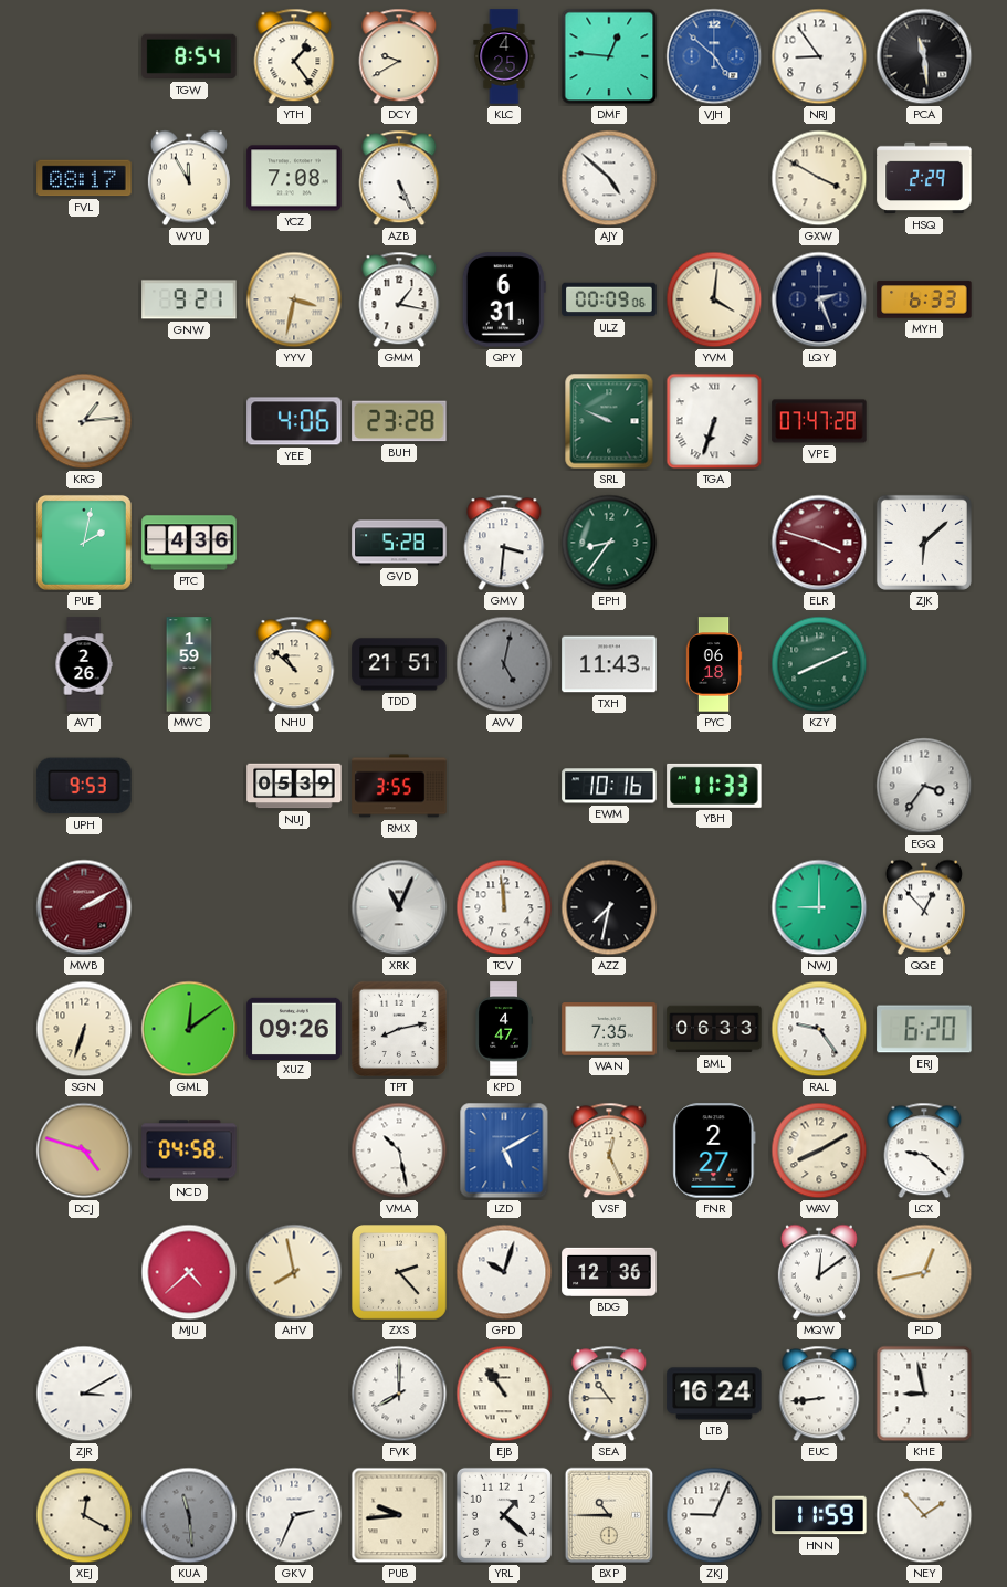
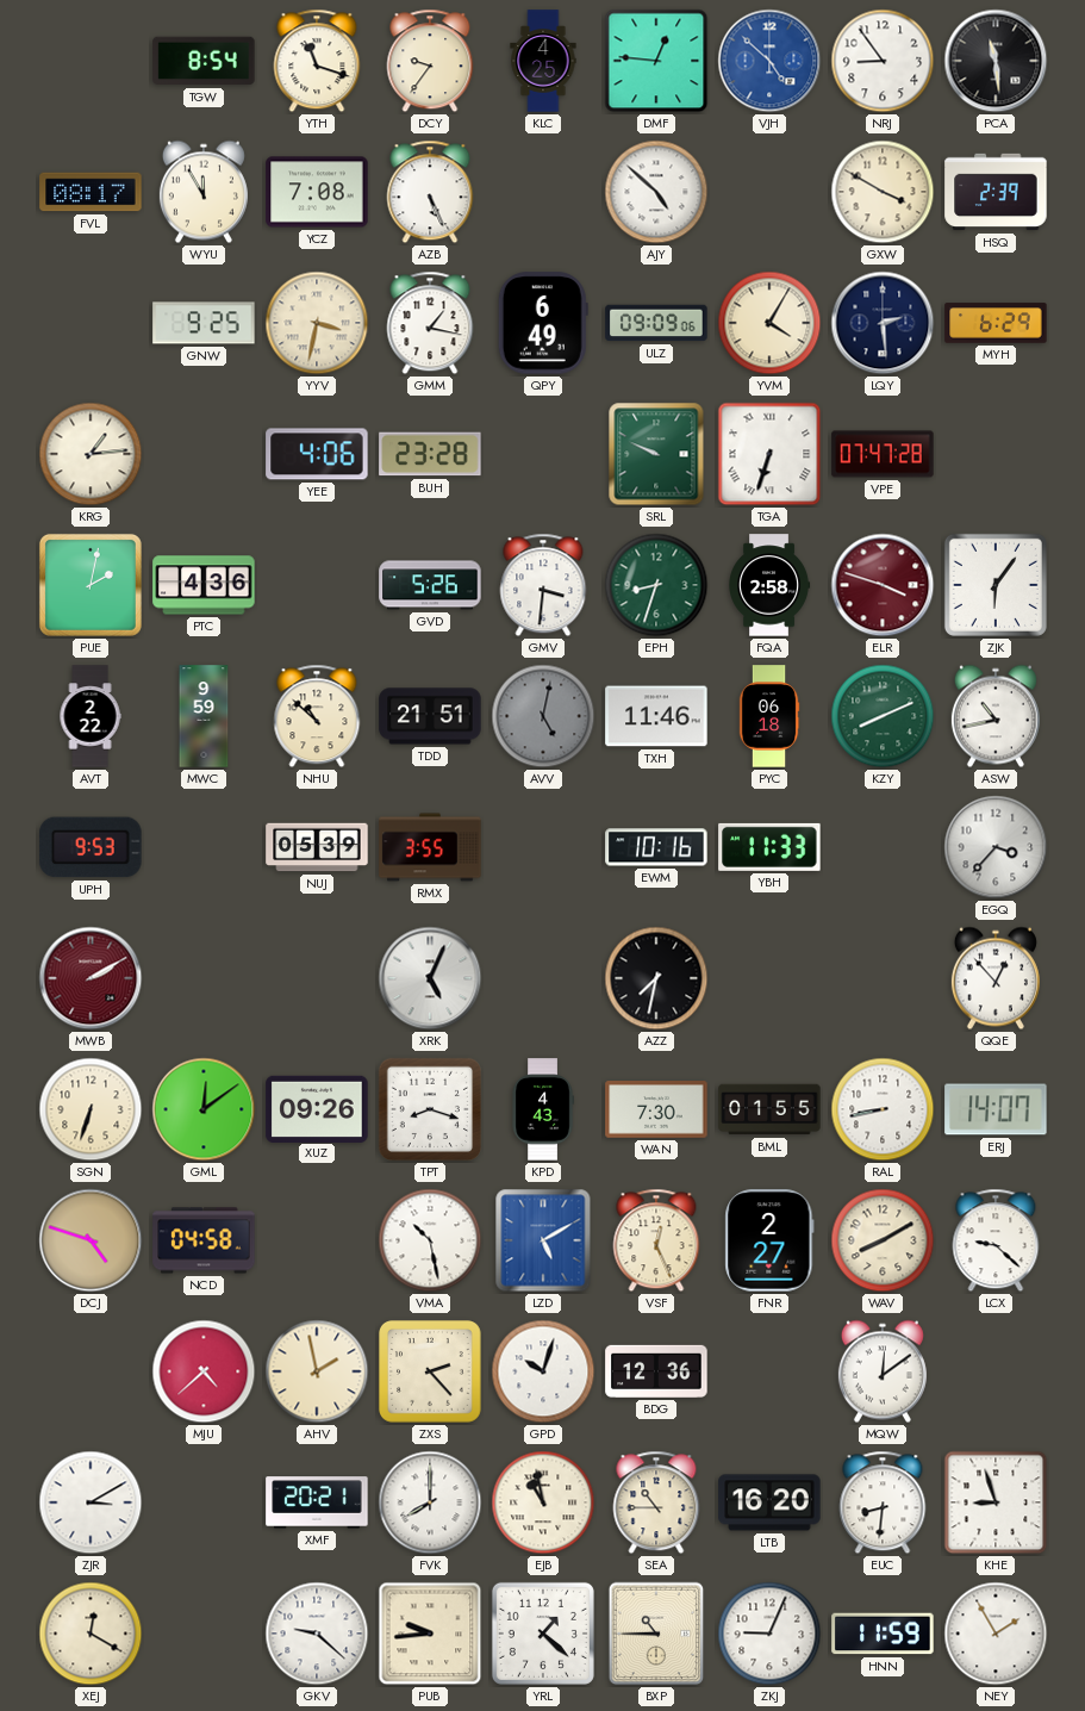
YTH: 1:24 -> 11:18
DCY: 9:40 -> 9:36
HSQ: 2:29 -> 2:39
GNW: 9:21 -> 9:25
QPY: 6:31 -> 6:49
ULZ: 00:09 -> 09:09
YVM: 4:01 -> 4:05
LQY: 2:26 -> 2:29
MYH: 6:33 -> 6:29
GVD: 5:28 -> 5:26
EPH: 8:36 -> 8:33
FQA: none -> 2:58
ZJK: 6:08 -> 6:06
AVT: 2:26 -> 2:22
MWC: 1:59 -> 9:59
TXH: 11:43 -> 11:46
ASW: none -> 10:43
EGQ: 3:36 -> 3:37
XRK: 11:04 -> 5:04
TCV: 11:59 -> none
NWJ: 9:00 -> none
TPT: 8:13 -> 8:18
KPD: 4:47 -> 4:43
WAN: 7:35 -> 7:30
BML: 06:33 -> 01:55
RAL: 9:24 -> 8:43
ERJ: 6:20 -> 14:07
AHV: 7:58 -> 1:58
PLD: 12:43 -> none
XMF: none -> 20:21
EJB: 10:54 -> 10:58
LTB: 16:24 -> 16:20
EUC: 8:44 -> 8:31
KHE: 8:58 -> 8:57
KUA: 11:29 -> none
GKV: 2:34 -> 9:22
NEY: 1:53 -> 1:55
